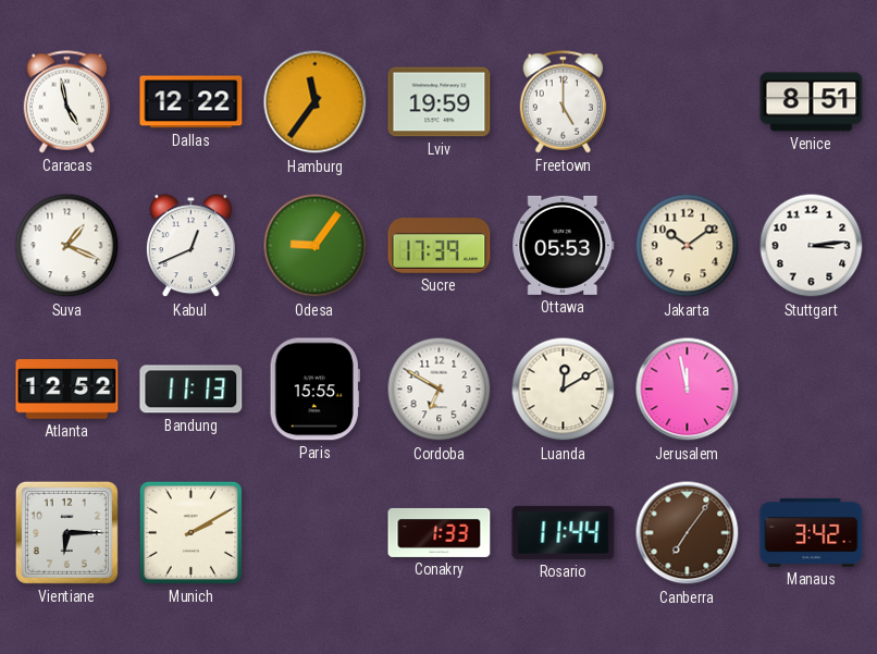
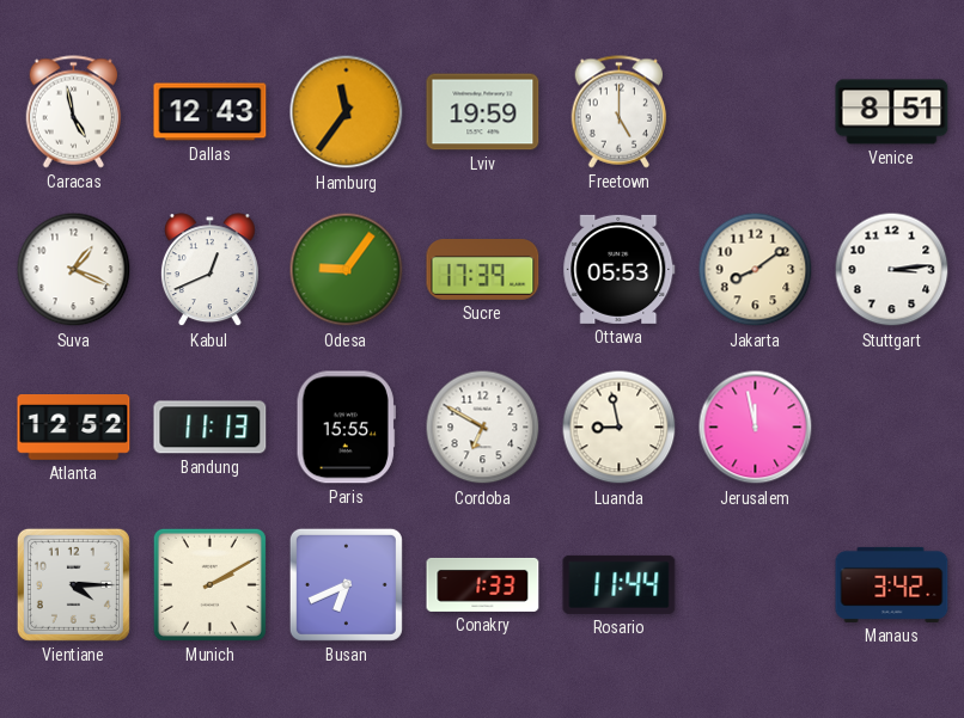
Dallas: 12:22 -> 12:43
Jakarta: 10:09 -> 8:09
Luanda: 12:10 -> 8:58
Vientiane: 6:15 -> 4:15
Busan: none -> 6:41
Canberra: 7:06 -> none
